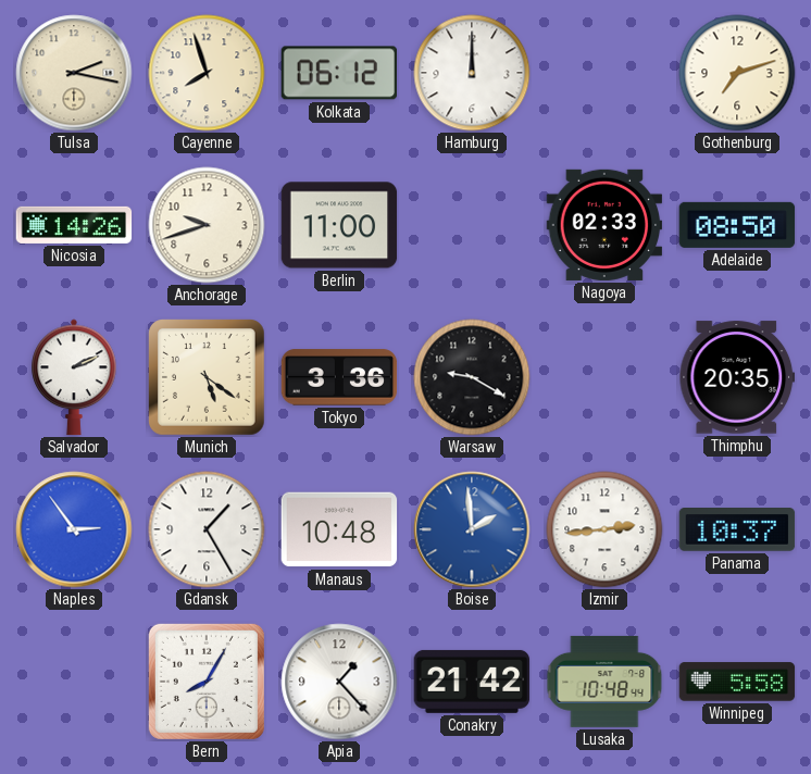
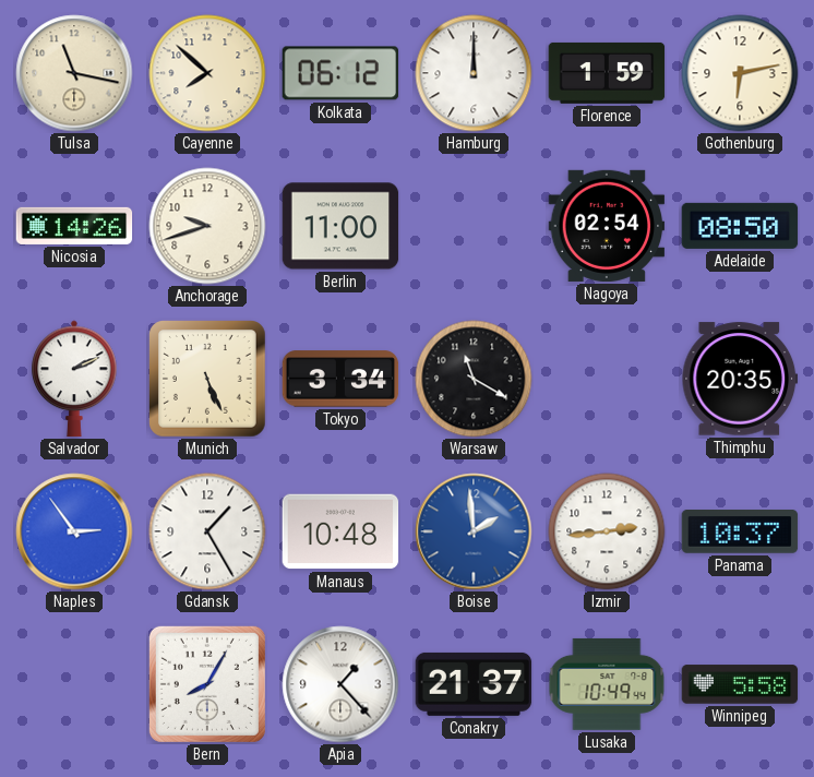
Tulsa: 2:17 -> 11:17
Cayenne: 7:57 -> 7:52
Florence: none -> 1:59
Gothenburg: 7:12 -> 6:13
Nagoya: 02:33 -> 02:54
Munich: 5:21 -> 5:26
Tokyo: 3:36 -> 3:34
Warsaw: 9:20 -> 11:20
Conakry: 21:42 -> 21:37
Lusaka: 10:48 -> 10:49
